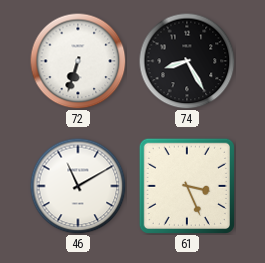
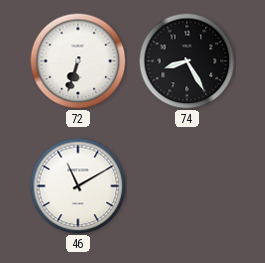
61: 3:26 -> none
